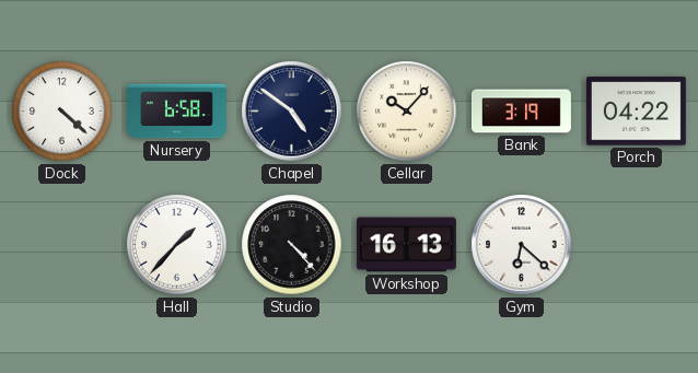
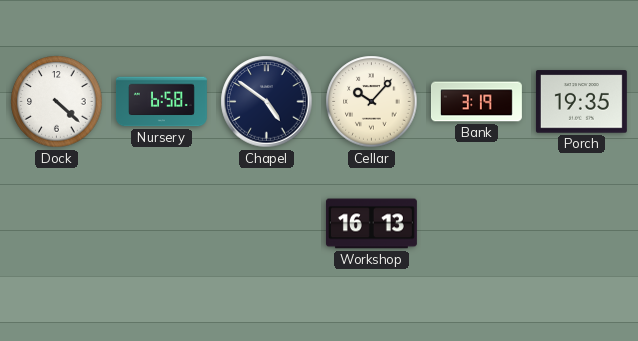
Porch: 04:22 -> 19:35
Hall: 1:37 -> none
Studio: 4:23 -> none
Gym: 6:22 -> none
